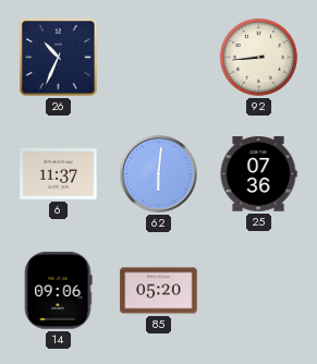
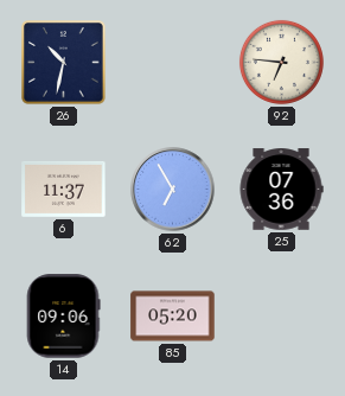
26: 10:34 -> 10:32
92: 8:44 -> 6:46
62: 6:01 -> 6:55
